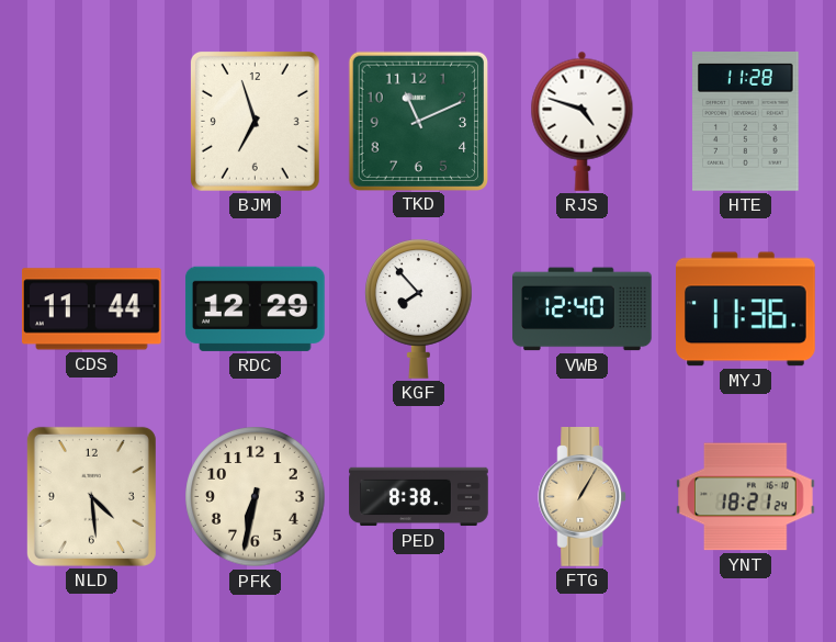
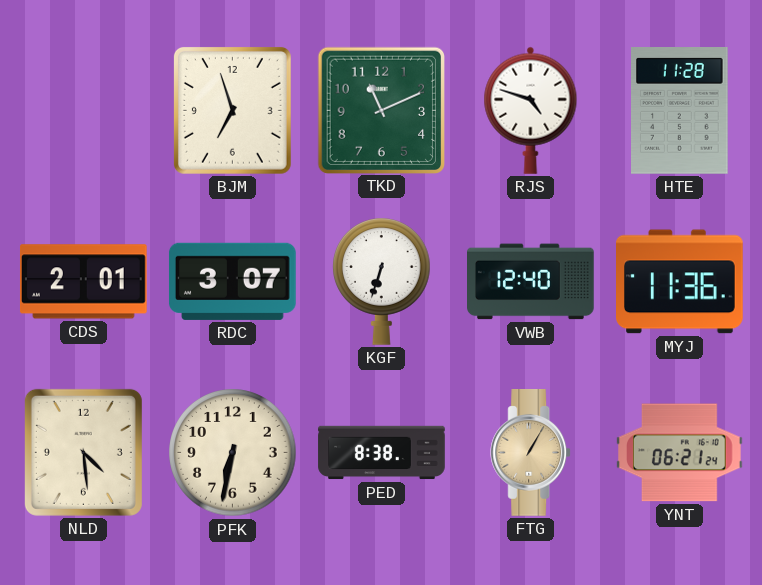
CDS: 11:44 -> 2:01
RDC: 12:29 -> 3:07
KGF: 7:53 -> 6:33
YNT: 18:21 -> 06:21
